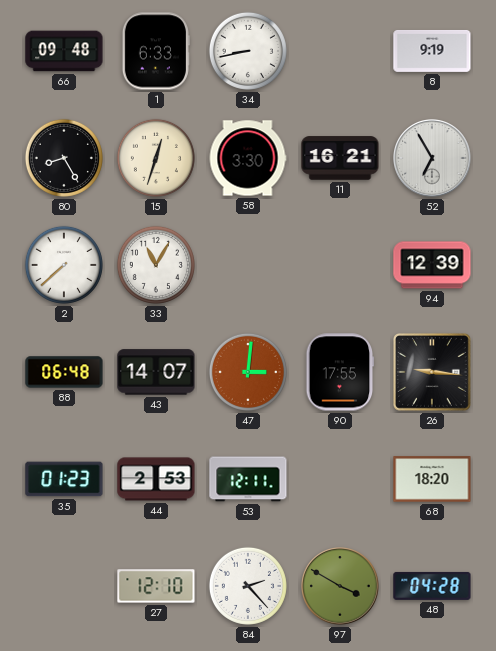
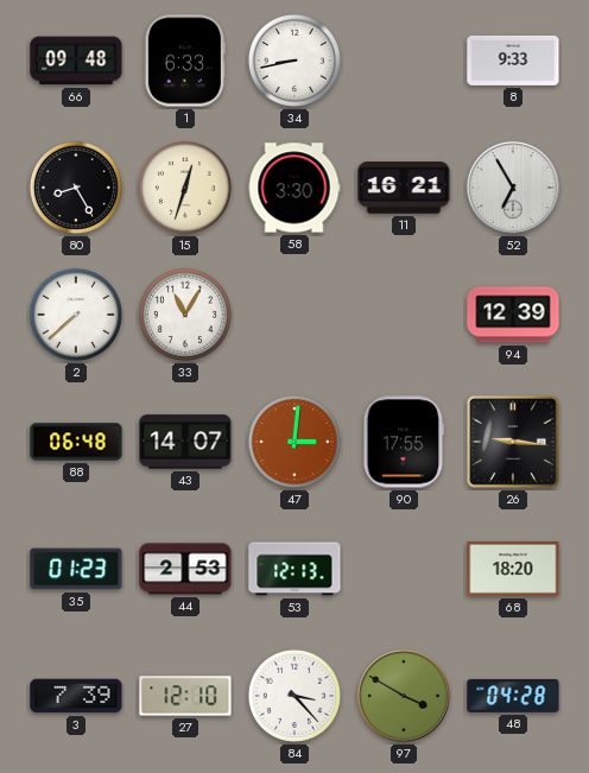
8: 9:19 -> 9:33
53: 12:11 -> 12:13
3: none -> 7:39
84: 2:23 -> 3:23
